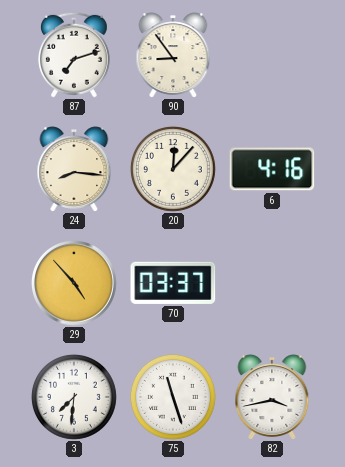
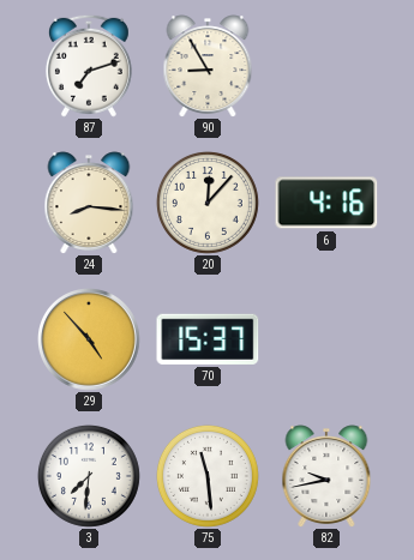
90: 8:54 -> 8:55
70: 03:37 -> 15:37
75: 11:27 -> 11:29
82: 3:43 -> 9:43
